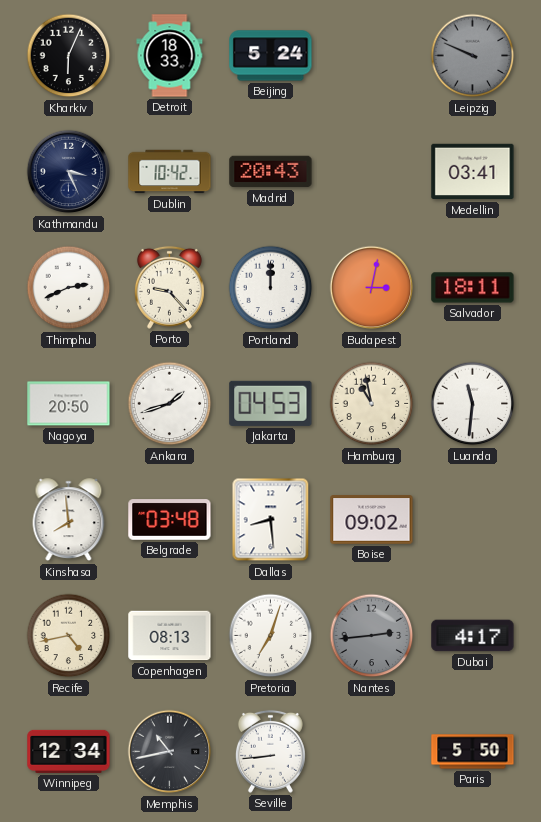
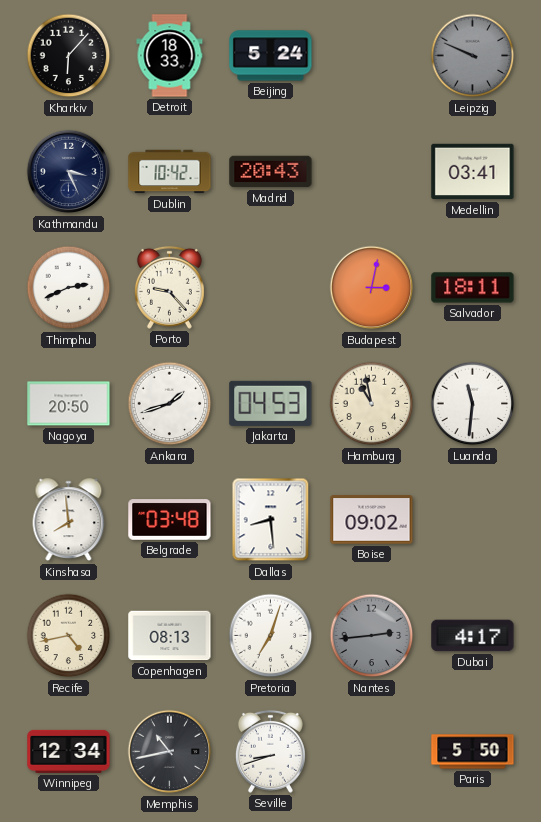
Kharkiv: 6:04 -> 6:07
Portland: 12:00 -> none
Seville: 8:44 -> 8:42
